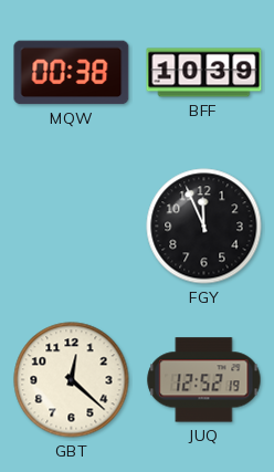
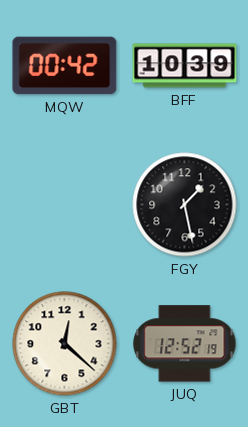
MQW: 00:38 -> 00:42
FGY: 11:56 -> 1:28
